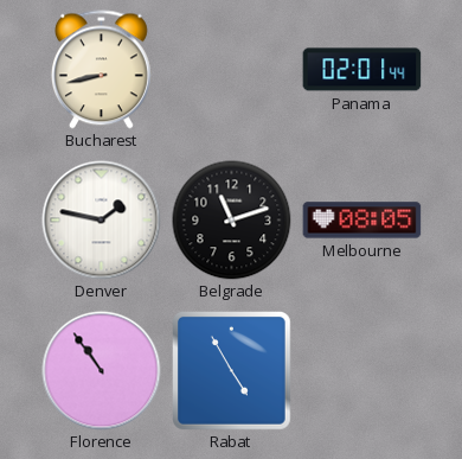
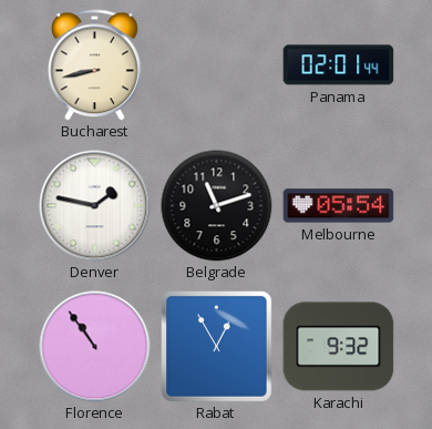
Melbourne: 08:05 -> 05:54
Rabat: 4:55 -> 12:55
Karachi: none -> 9:32
